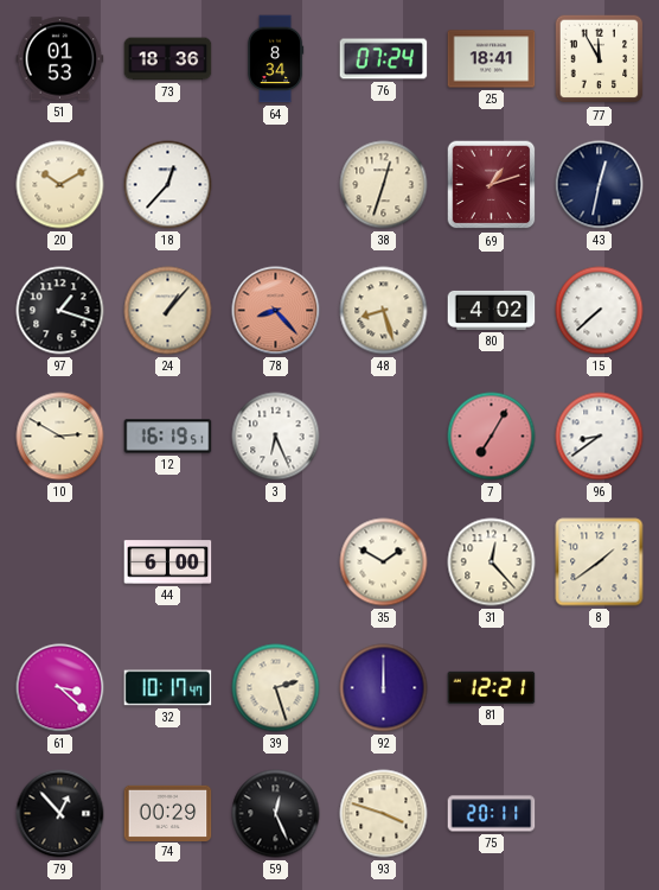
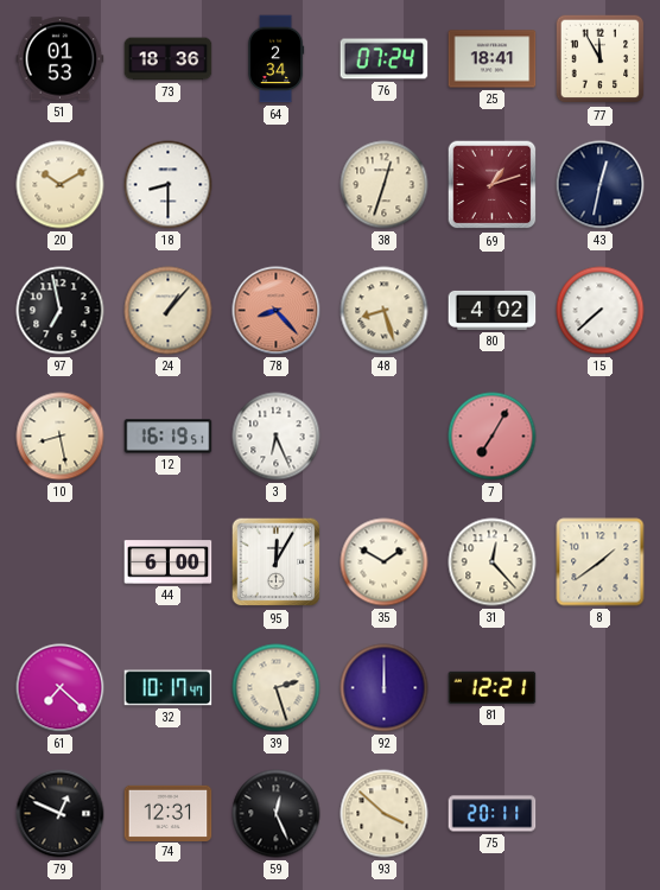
64: 8:34 -> 2:34
18: 12:37 -> 8:30
97: 1:18 -> 6:58
10: 2:50 -> 8:28
96: 8:39 -> none
95: none -> 12:05
61: 3:22 -> 7:22
79: 12:53 -> 12:49
74: 00:29 -> 12:31
93: 3:48 -> 3:52
